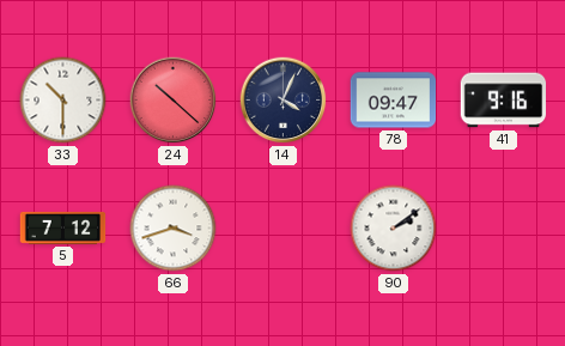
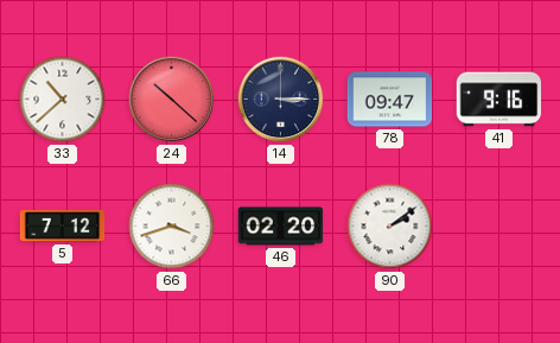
33: 10:30 -> 10:38
14: 4:04 -> 3:15
46: none -> 02:20
